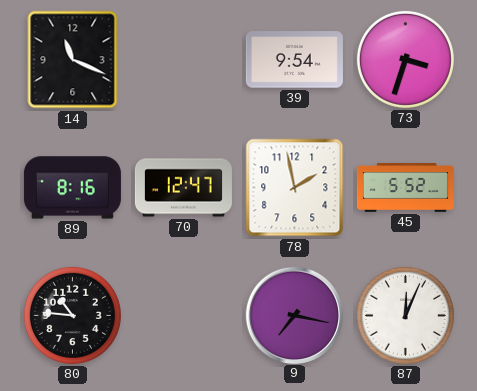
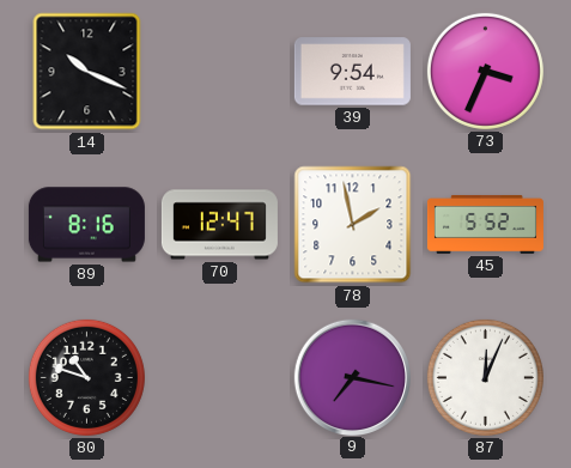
14: 11:19 -> 10:19
73: 3:33 -> 3:34
80: 10:46 -> 10:48
